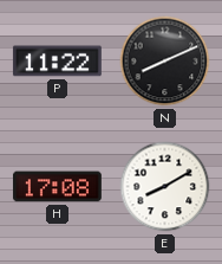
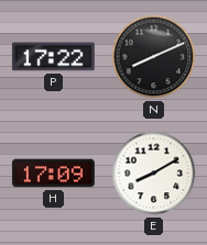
P: 11:22 -> 17:22
H: 17:08 -> 17:09
